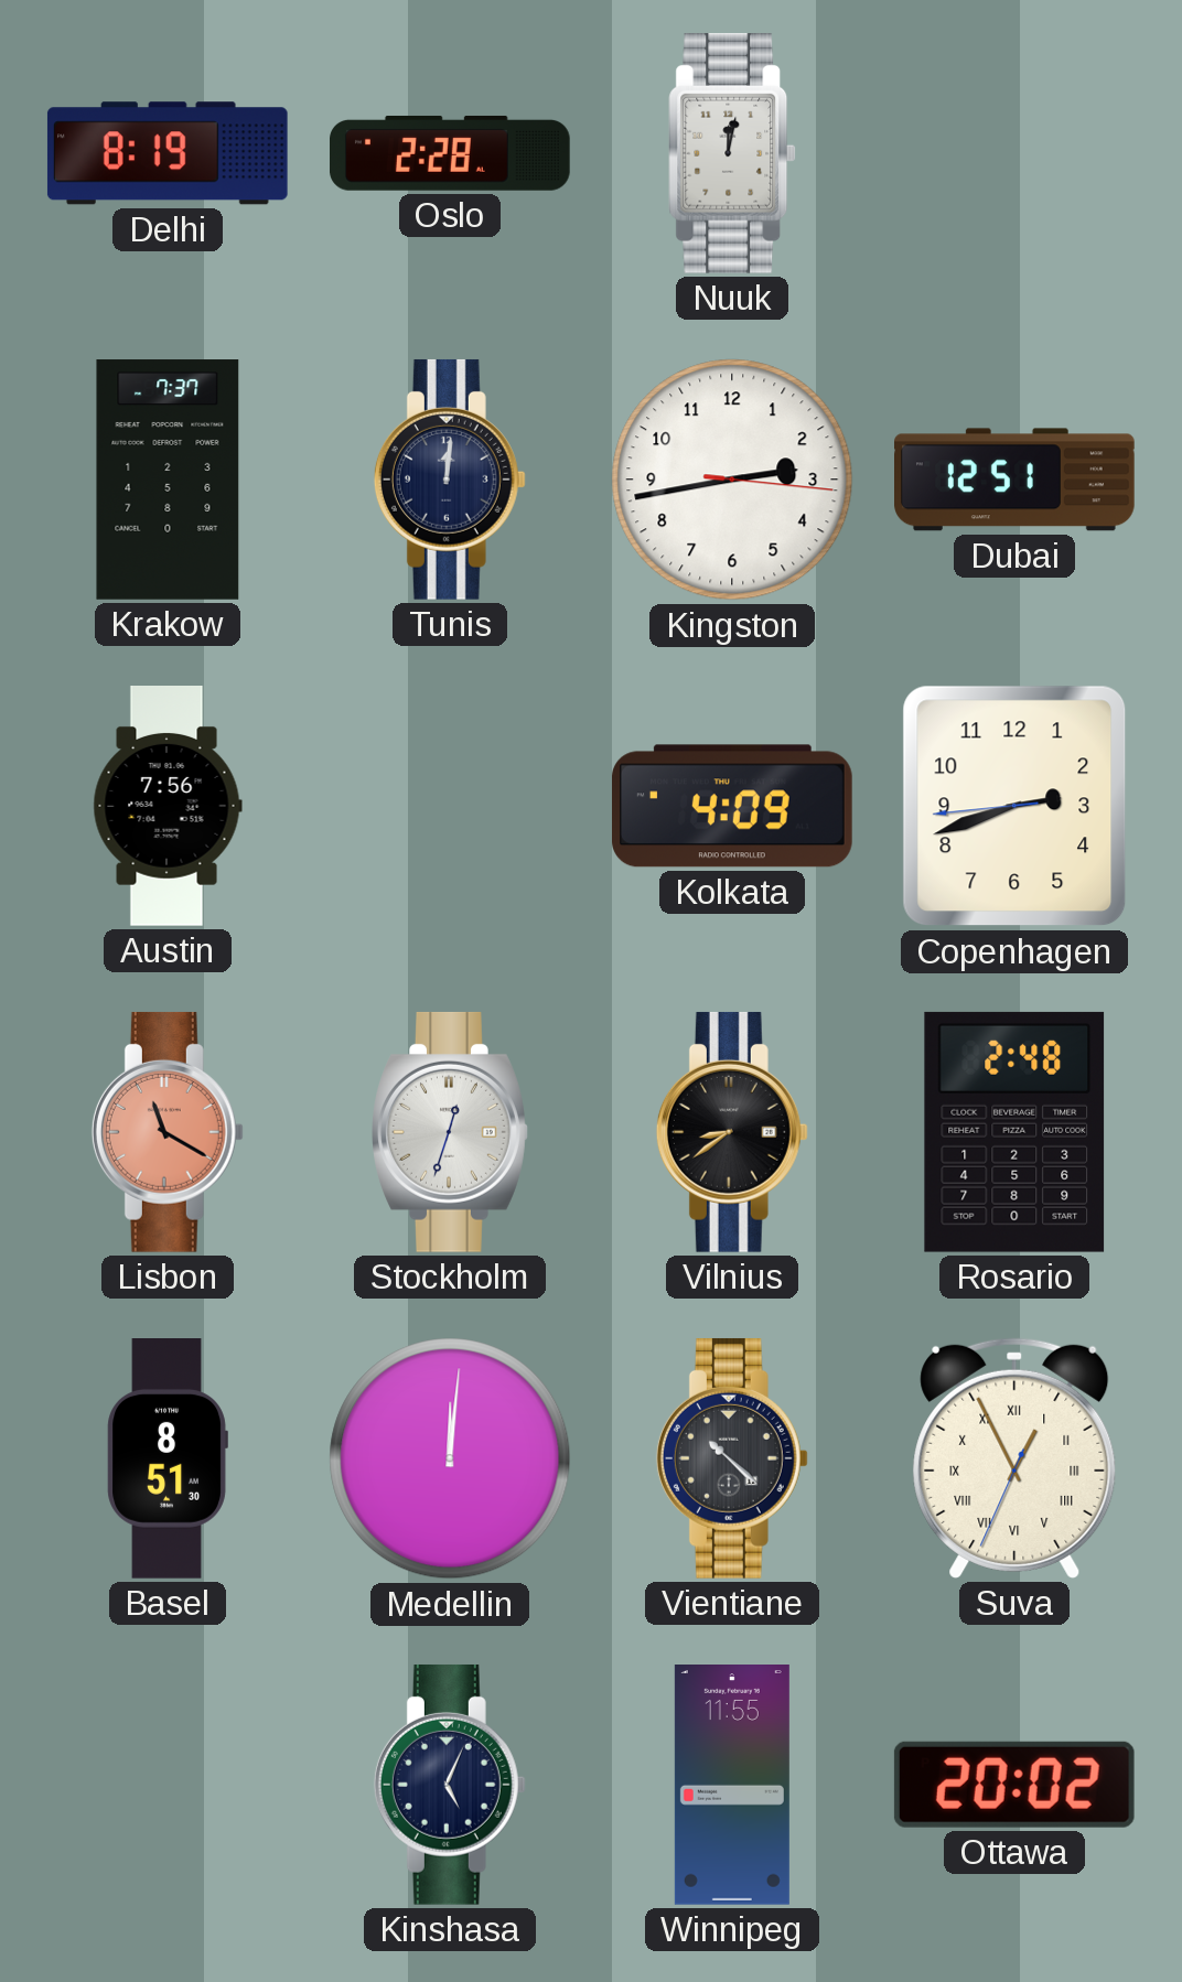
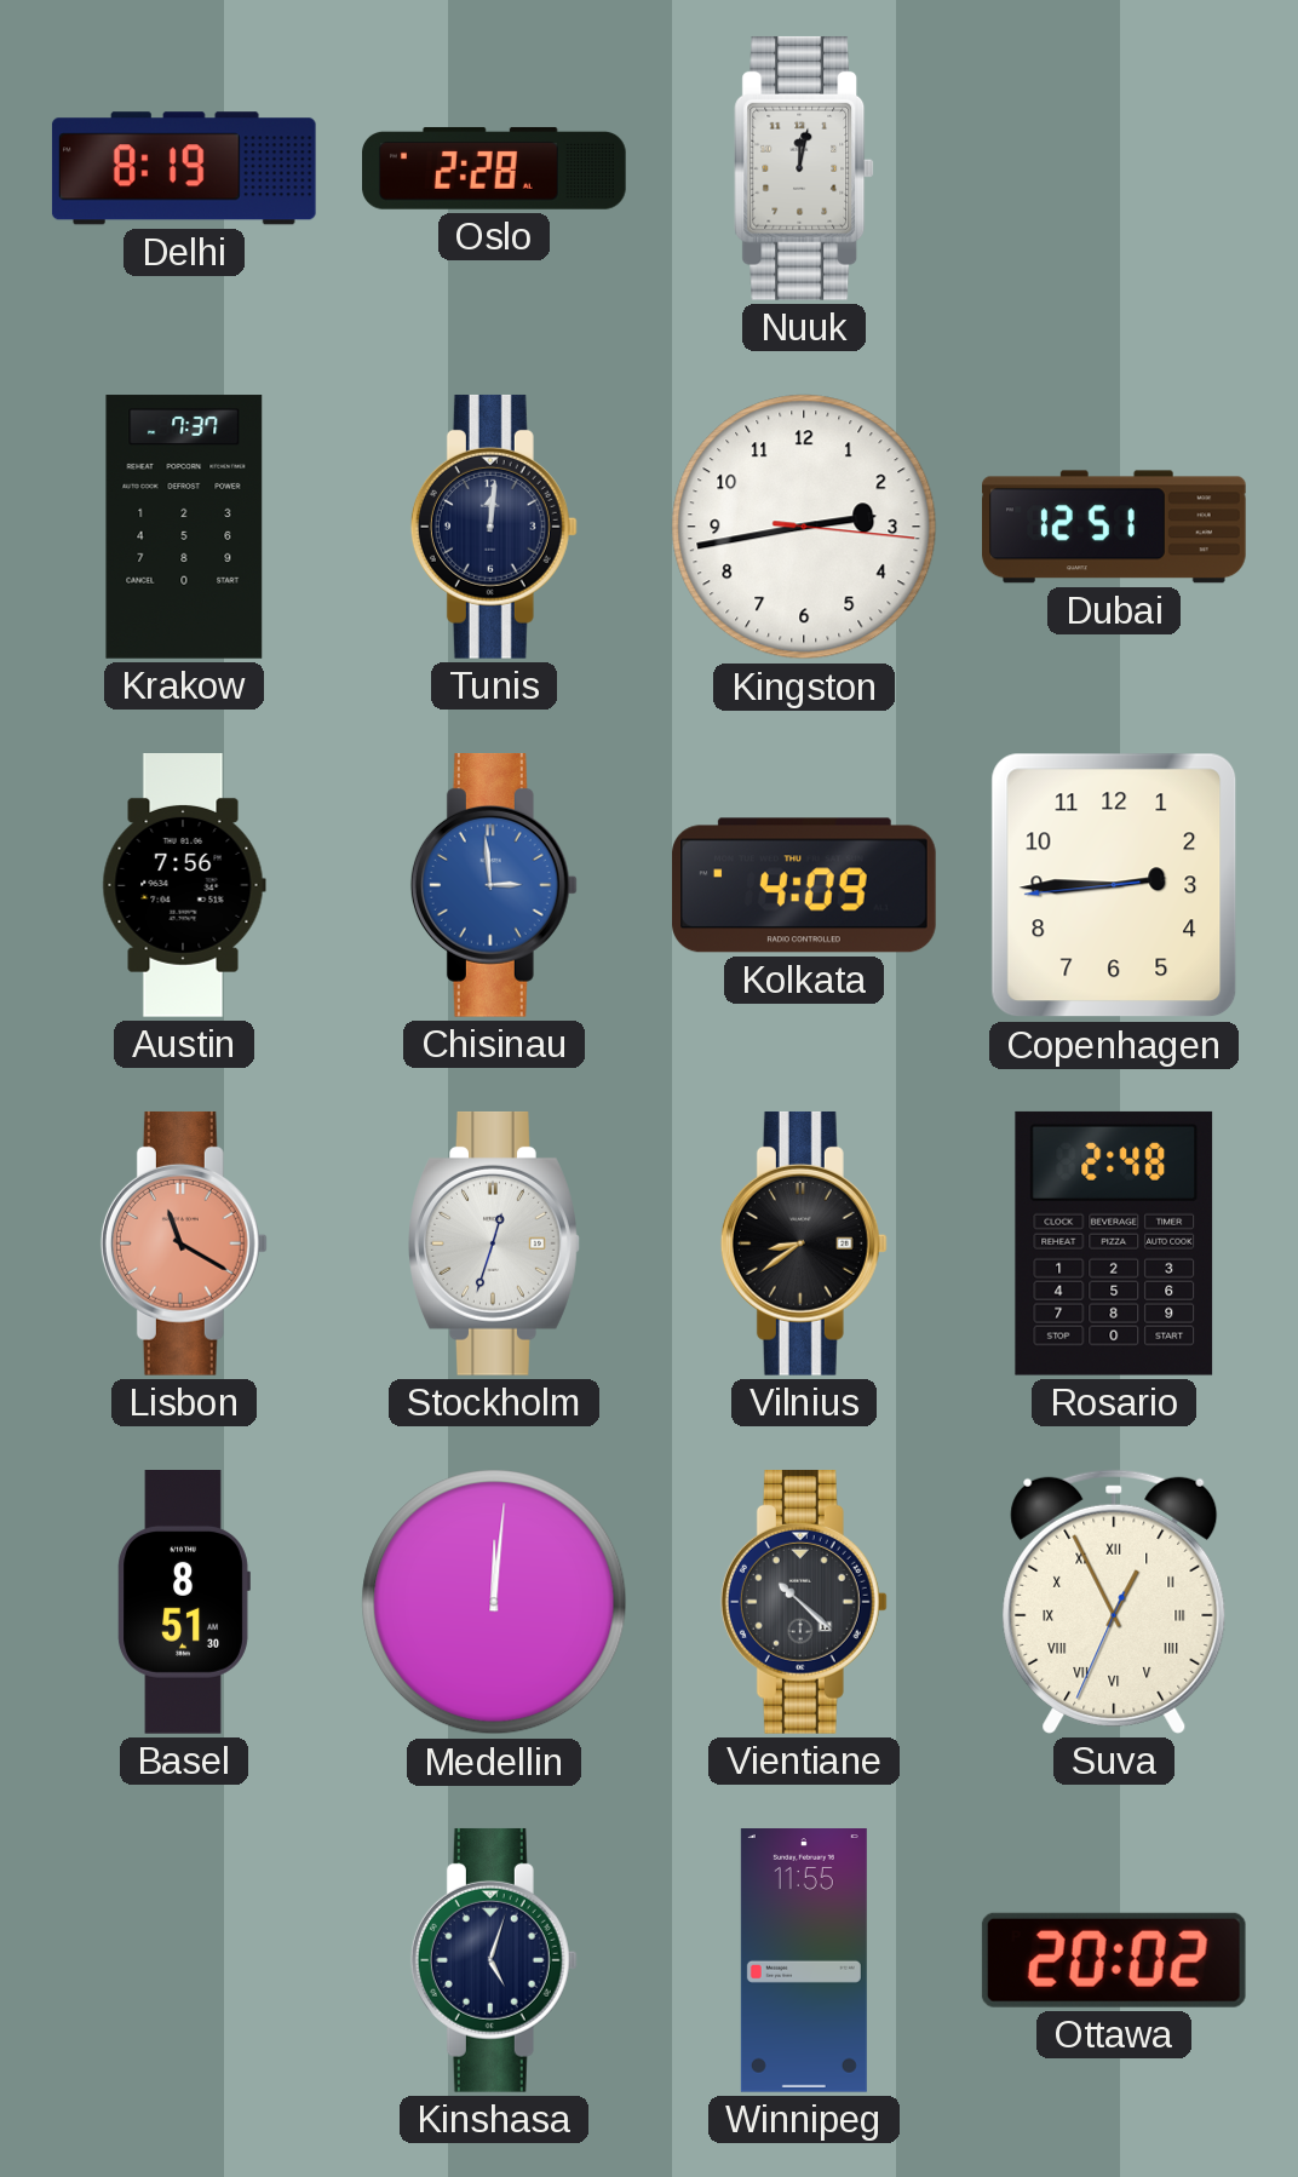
Chisinau: none -> 2:59
Copenhagen: 2:41 -> 2:44
Kinshasa: 5:04 -> 5:03
